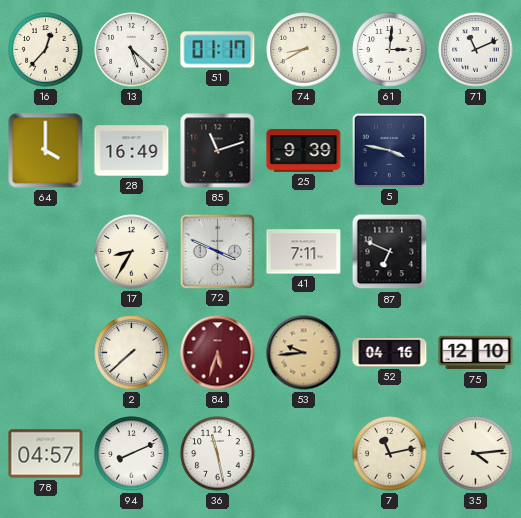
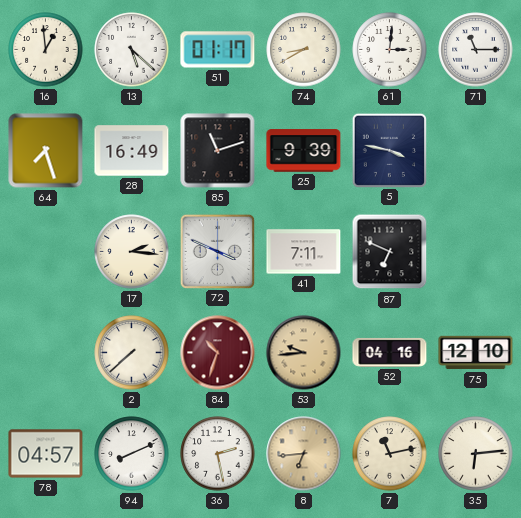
16: 12:37 -> 12:59
71: 11:11 -> 11:15
64: 4:00 -> 7:27
17: 8:35 -> 2:16
84: 5:33 -> 10:33
36: 11:28 -> 2:28
8: none -> 6:44
35: 4:14 -> 6:14
